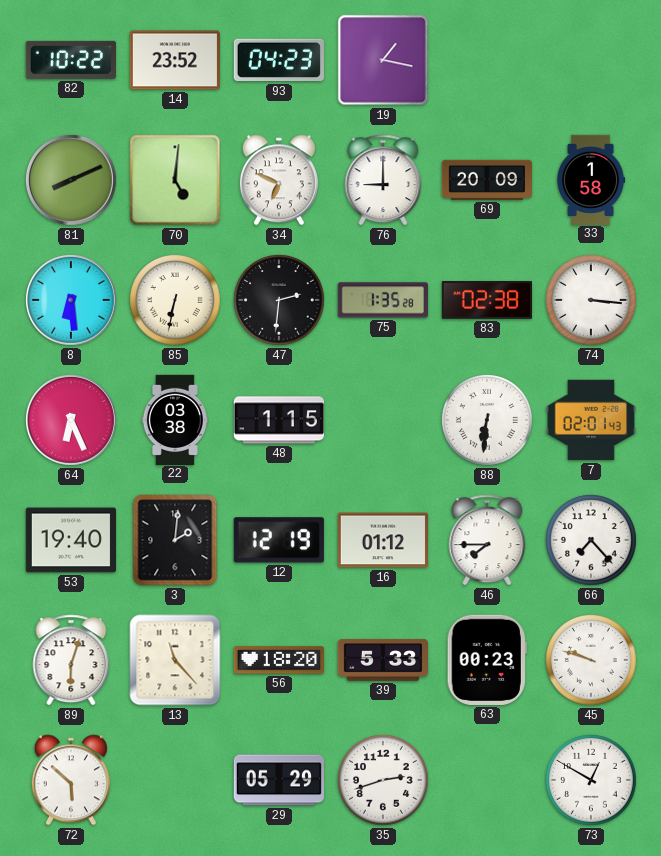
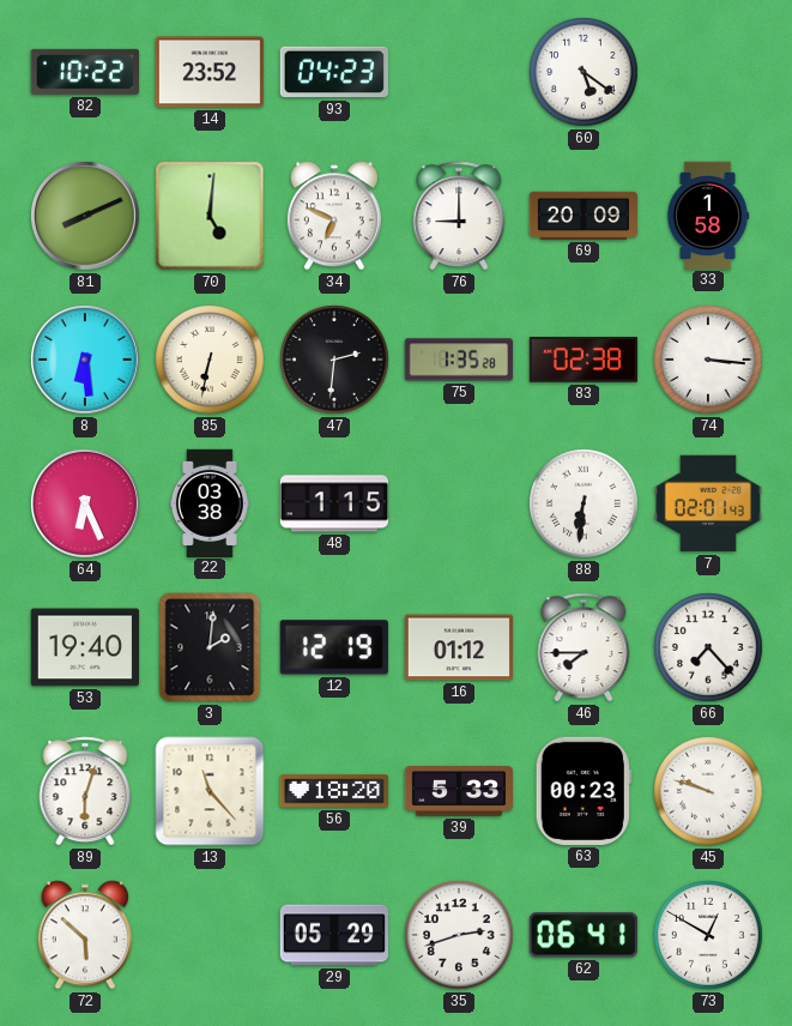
19: 1:17 -> none
60: none -> 5:21
62: none -> 06:41
